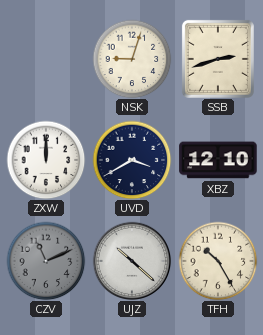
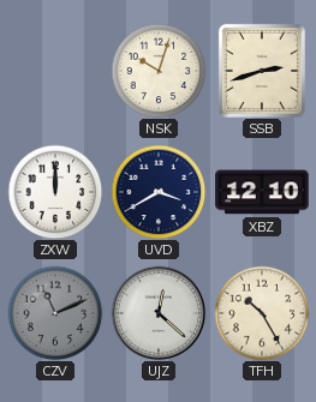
NSK: 9:03 -> 10:03
UJZ: 10:22 -> 12:22
